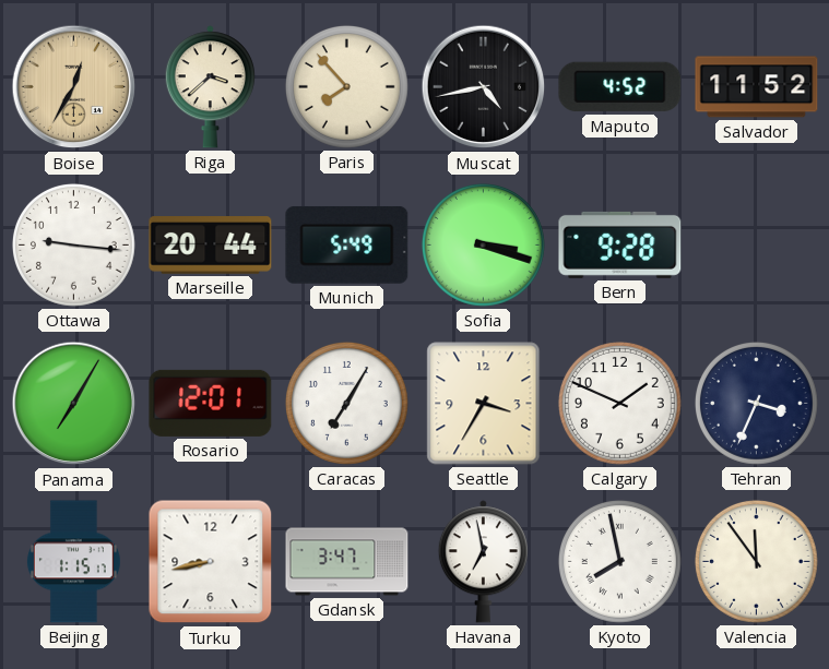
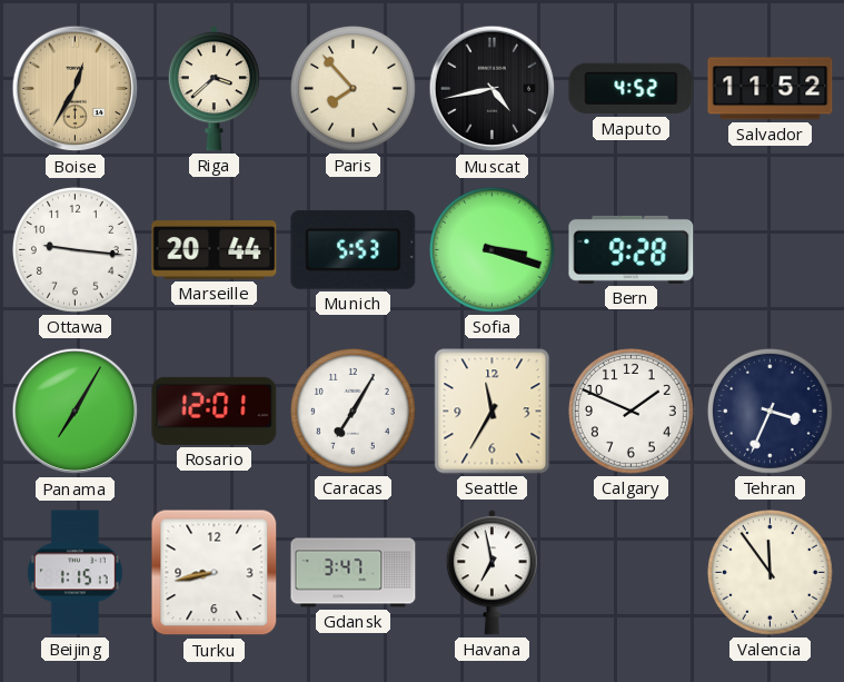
Munich: 5:49 -> 5:53
Seattle: 3:35 -> 11:35
Kyoto: 7:58 -> none
